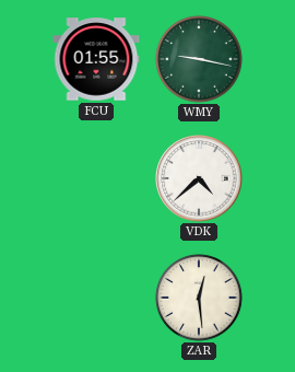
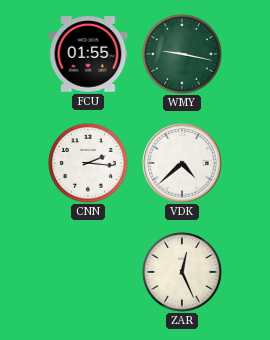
CNN: none -> 2:16
ZAR: 12:29 -> 12:26
